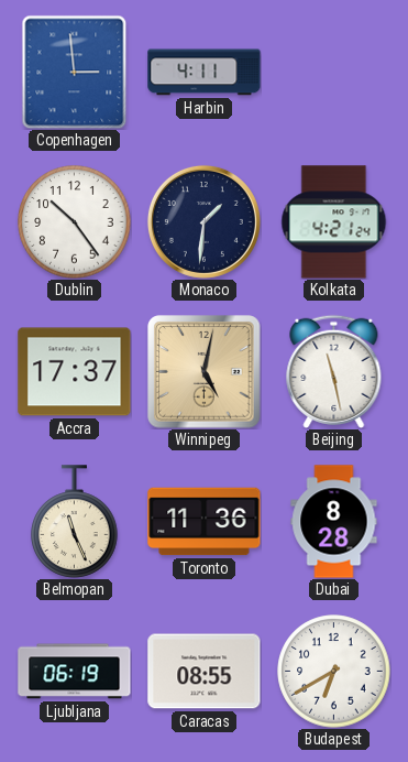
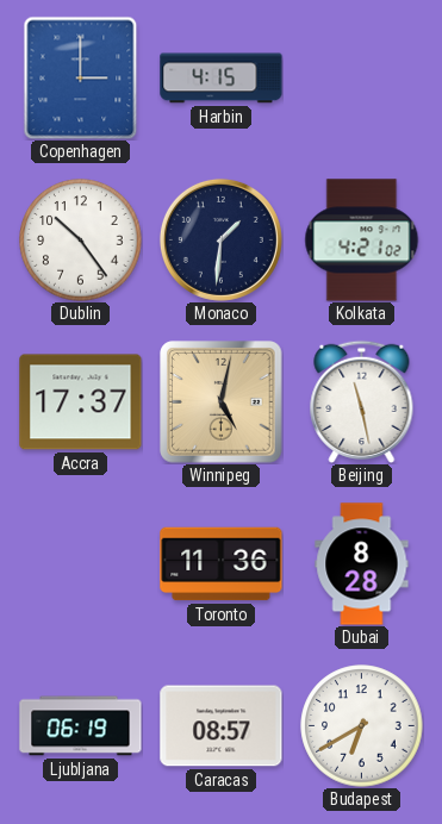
Copenhagen: 2:59 -> 3:00
Harbin: 4:11 -> 4:15
Kolkata: 4:21:24 -> 4:21:02
Belmopan: 11:26 -> none
Caracas: 08:55 -> 08:57
